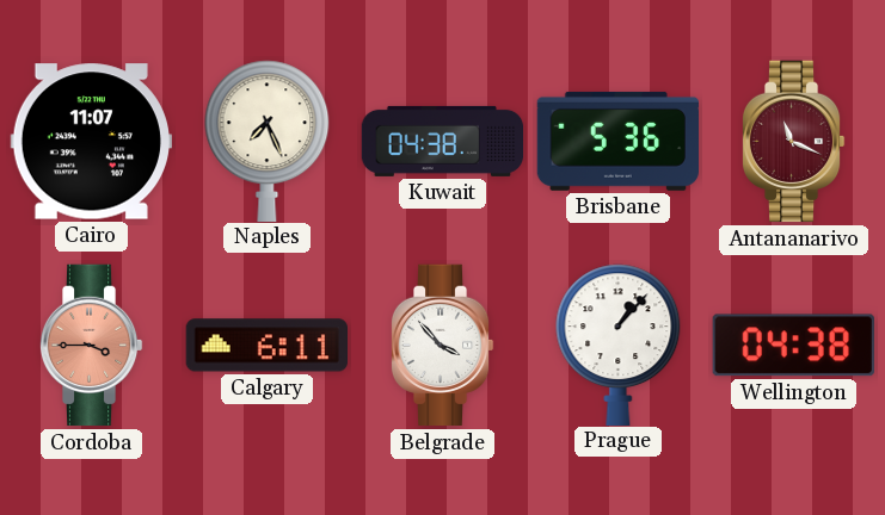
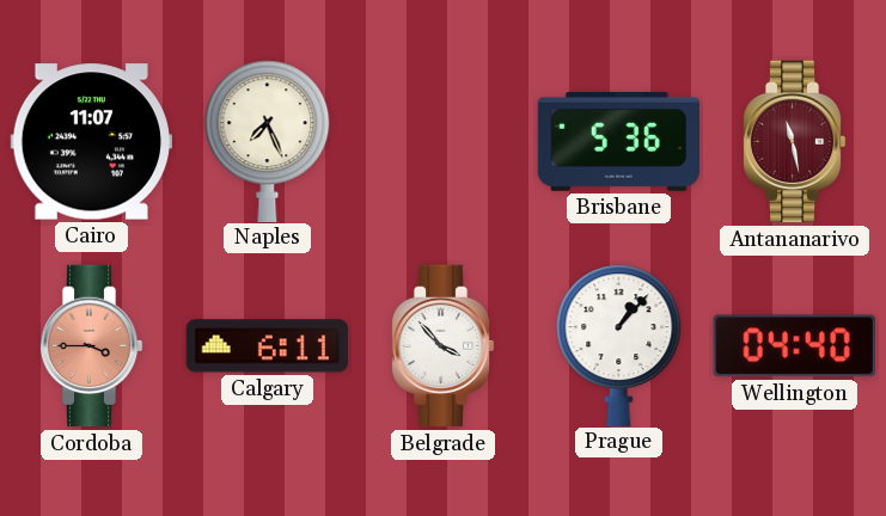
Kuwait: 04:38 -> none
Antananarivo: 11:19 -> 11:28
Wellington: 04:38 -> 04:40
